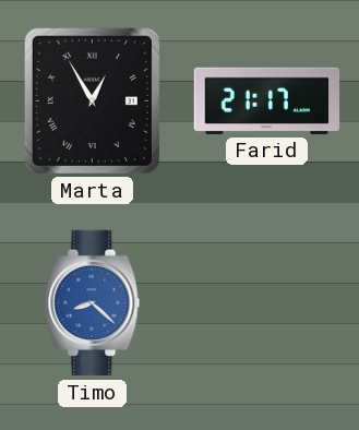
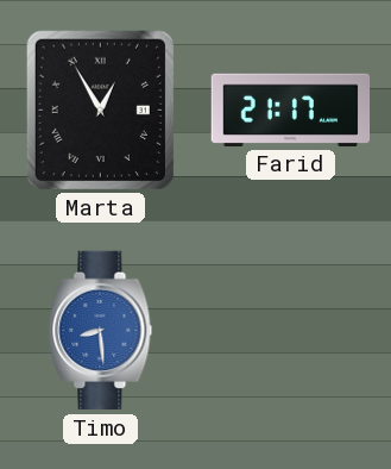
Timo: 8:22 -> 8:29
